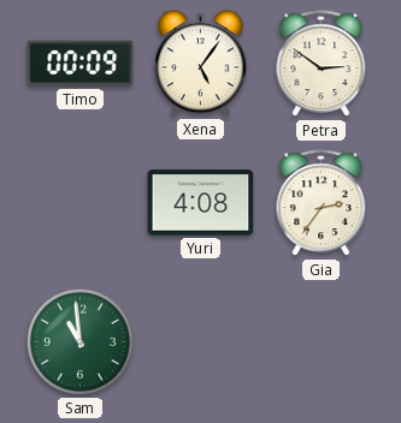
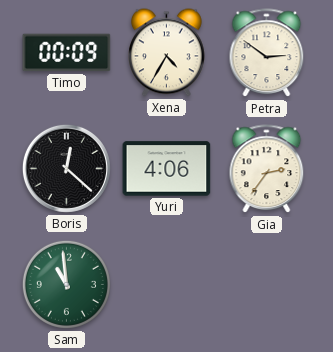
Xena: 5:06 -> 4:35
Boris: none -> 12:22
Yuri: 4:08 -> 4:06
